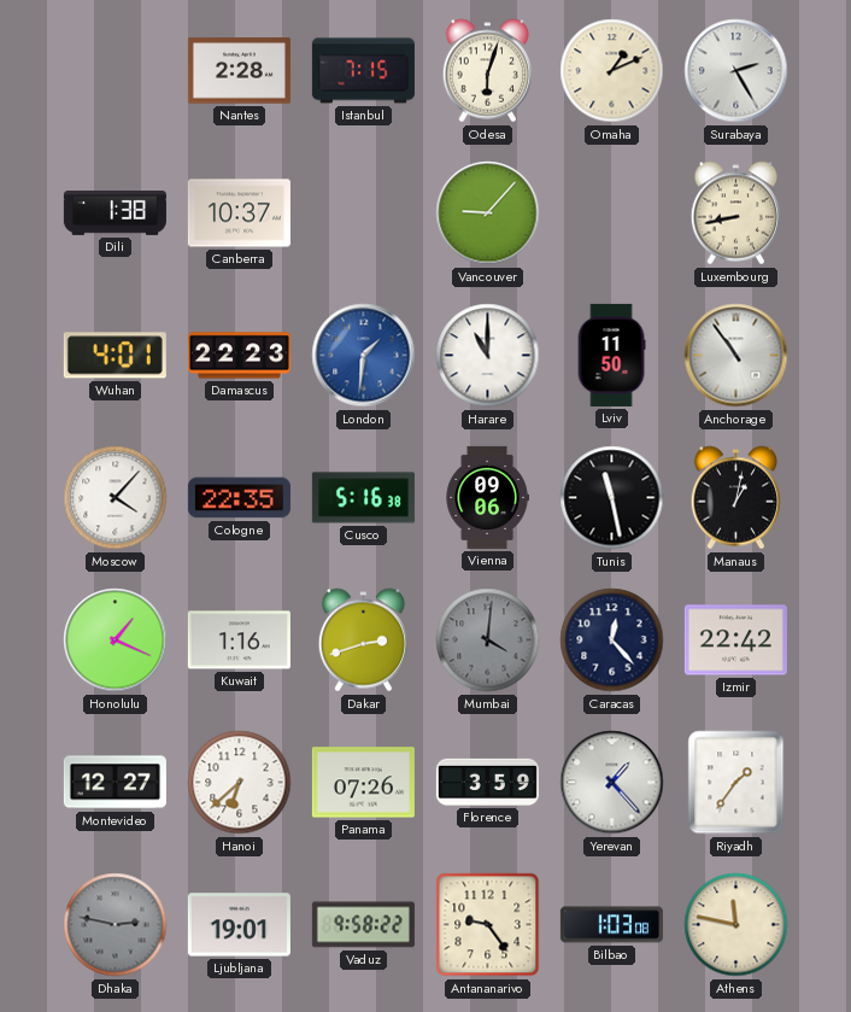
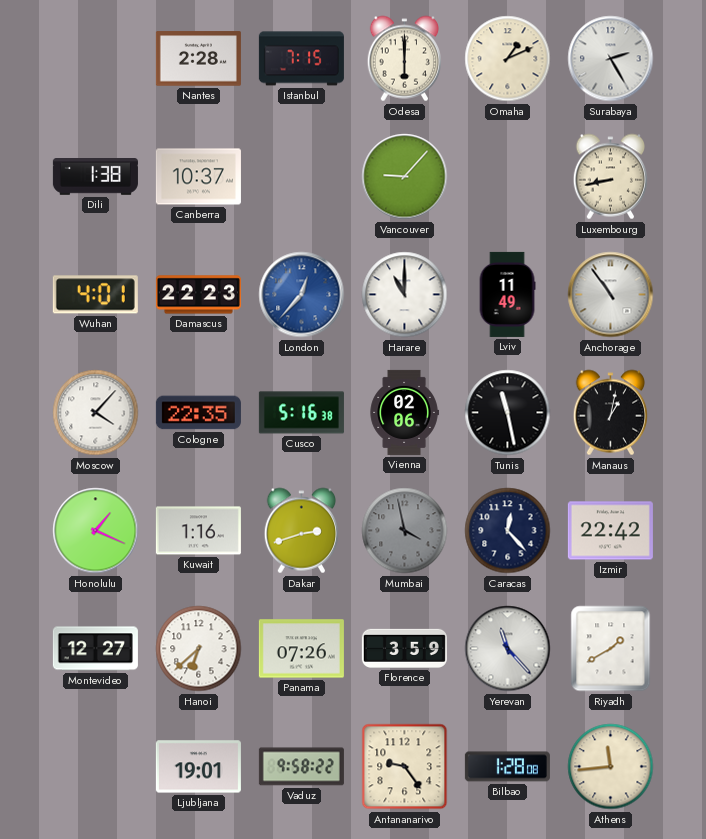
Odesa: 6:03 -> 6:00
London: 1:31 -> 12:37
Lviv: 11:50 -> 11:49
Vienna: 09:06 -> 02:06
Mumbai: 4:01 -> 3:58
Yerevan: 1:23 -> 11:23
Riyadh: 1:36 -> 1:40
Dhaka: 2:47 -> none
Bilbao: 1:03 -> 1:28
Athens: 11:47 -> 11:44
